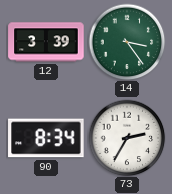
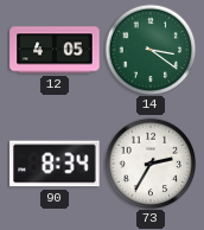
12: 3:39 -> 4:05
14: 3:24 -> 3:21
